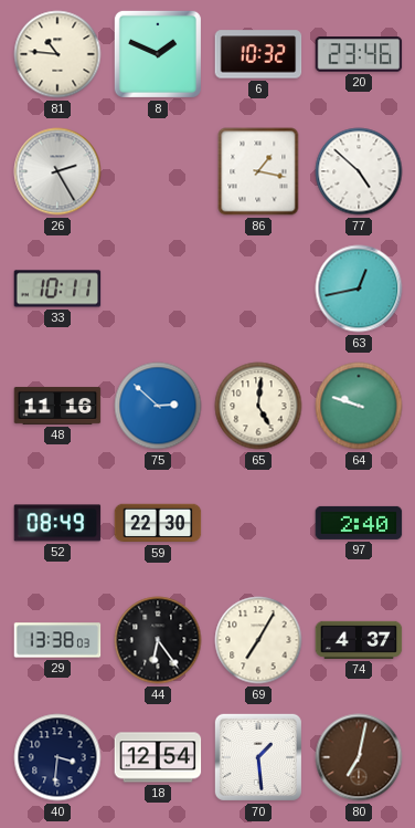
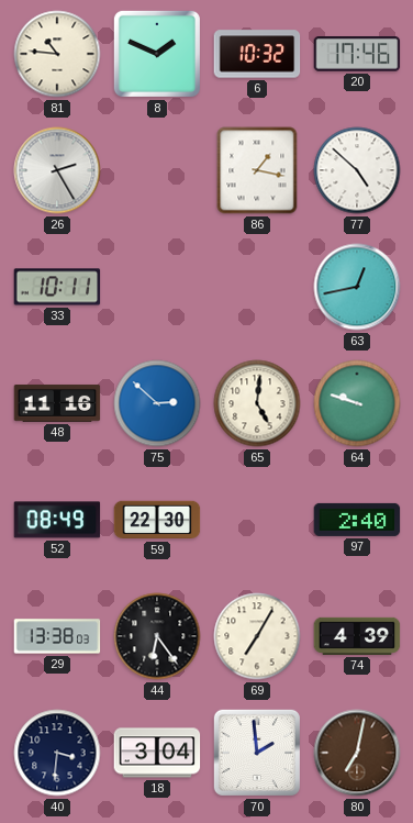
20: 23:46 -> 17:46
74: 4:37 -> 4:39
18: 12:54 -> 3:04
70: 1:29 -> 1:59
